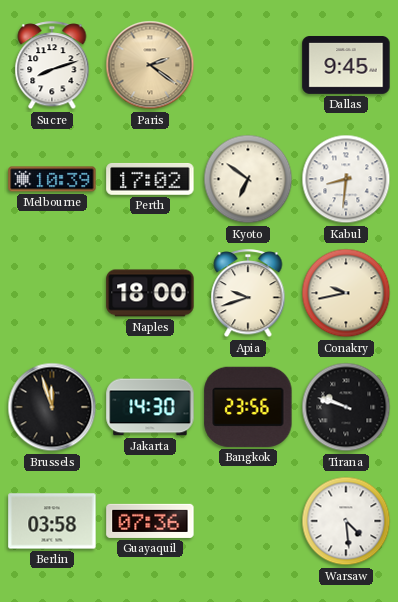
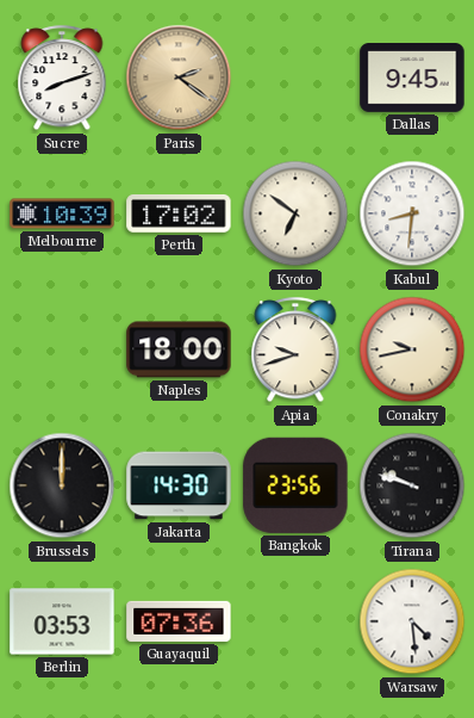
Brussels: 11:57 -> 12:00
Berlin: 03:58 -> 03:53
